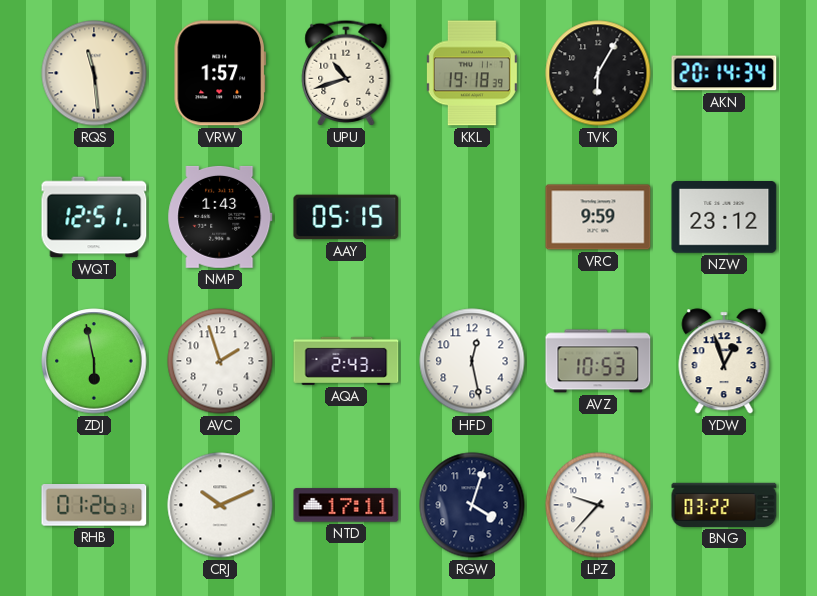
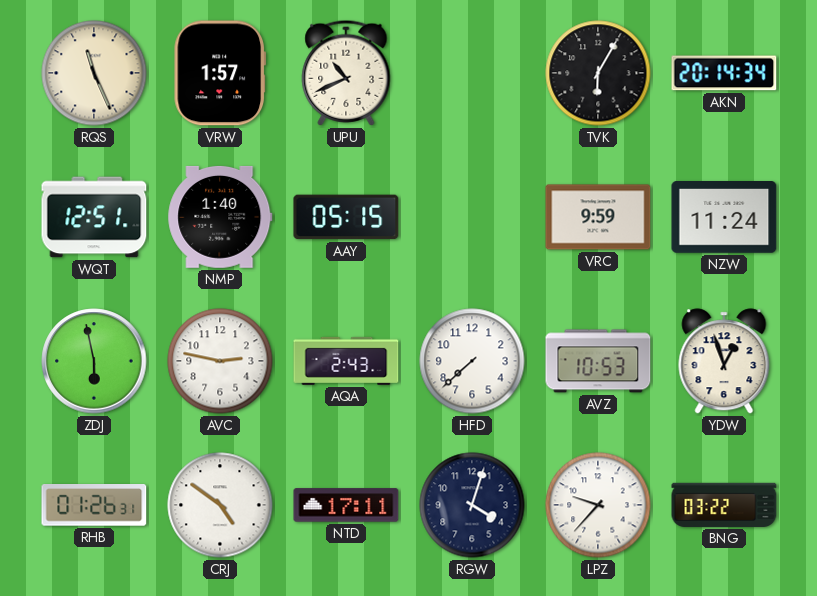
RQS: 11:29 -> 11:26
UPU: 10:42 -> 10:41
KKL: 19:18 -> none
NMP: 1:43 -> 1:40
NZW: 23:12 -> 11:24
AVC: 1:57 -> 2:47
HFD: 12:28 -> 7:38
CRJ: 10:11 -> 4:51
